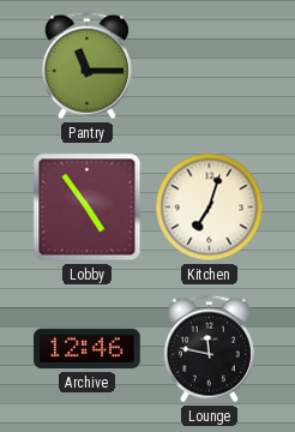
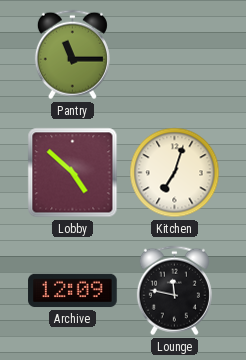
Lobby: 4:54 -> 4:52
Archive: 12:46 -> 12:09
